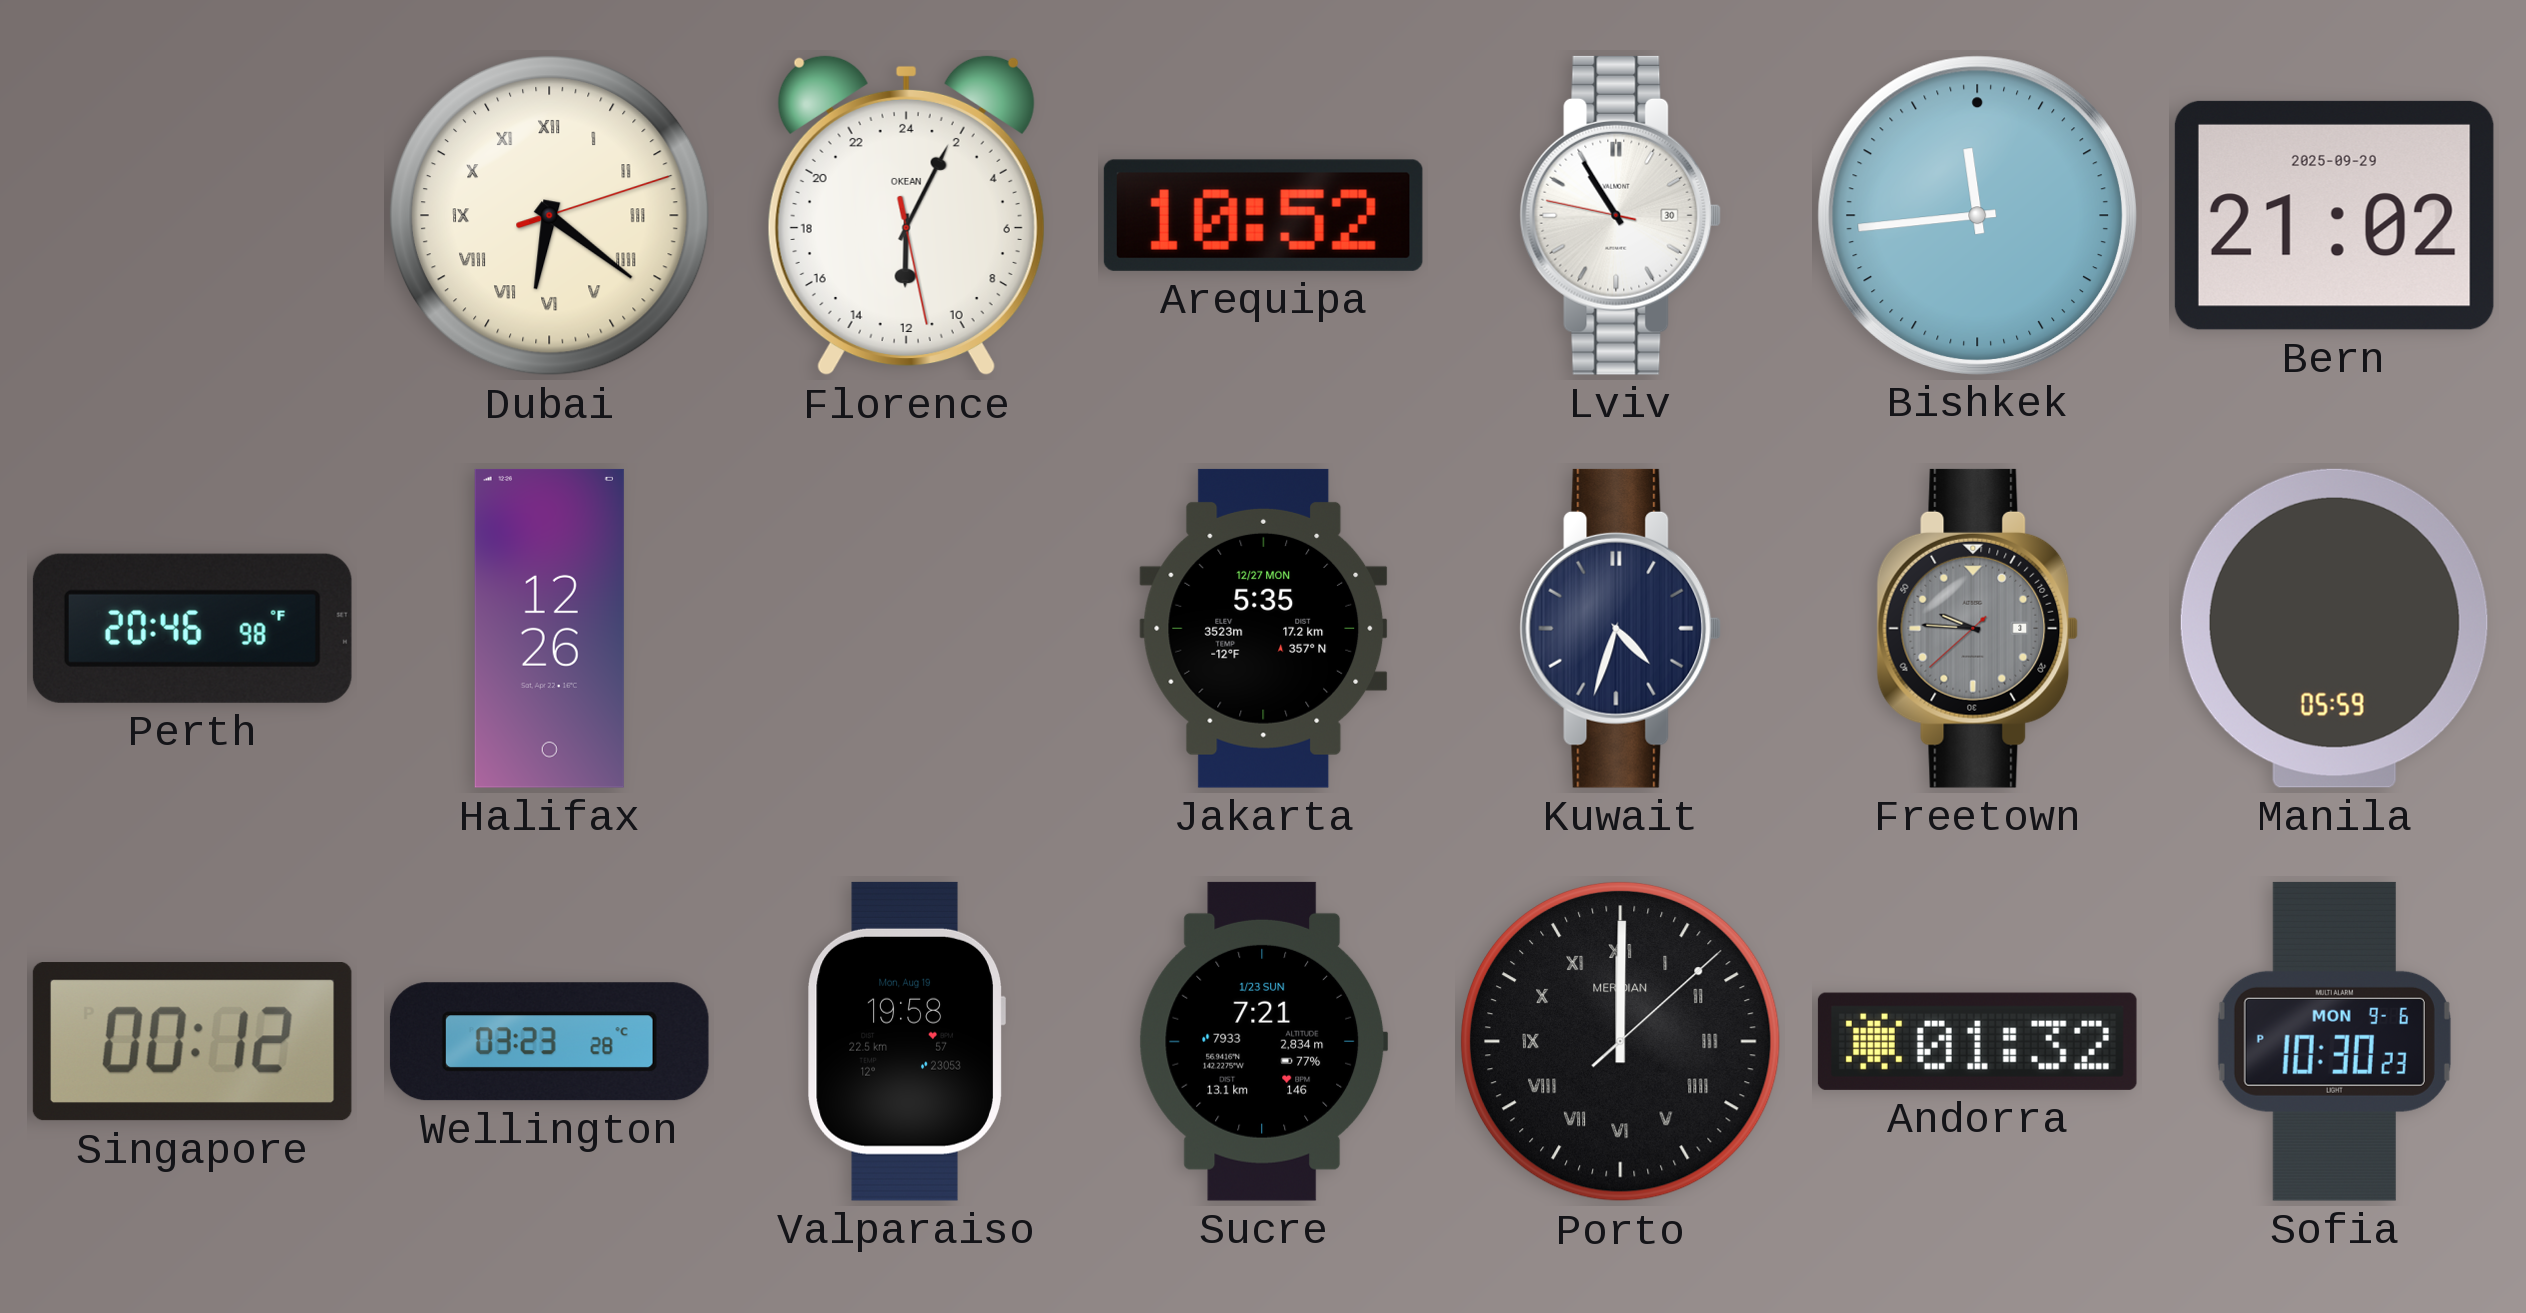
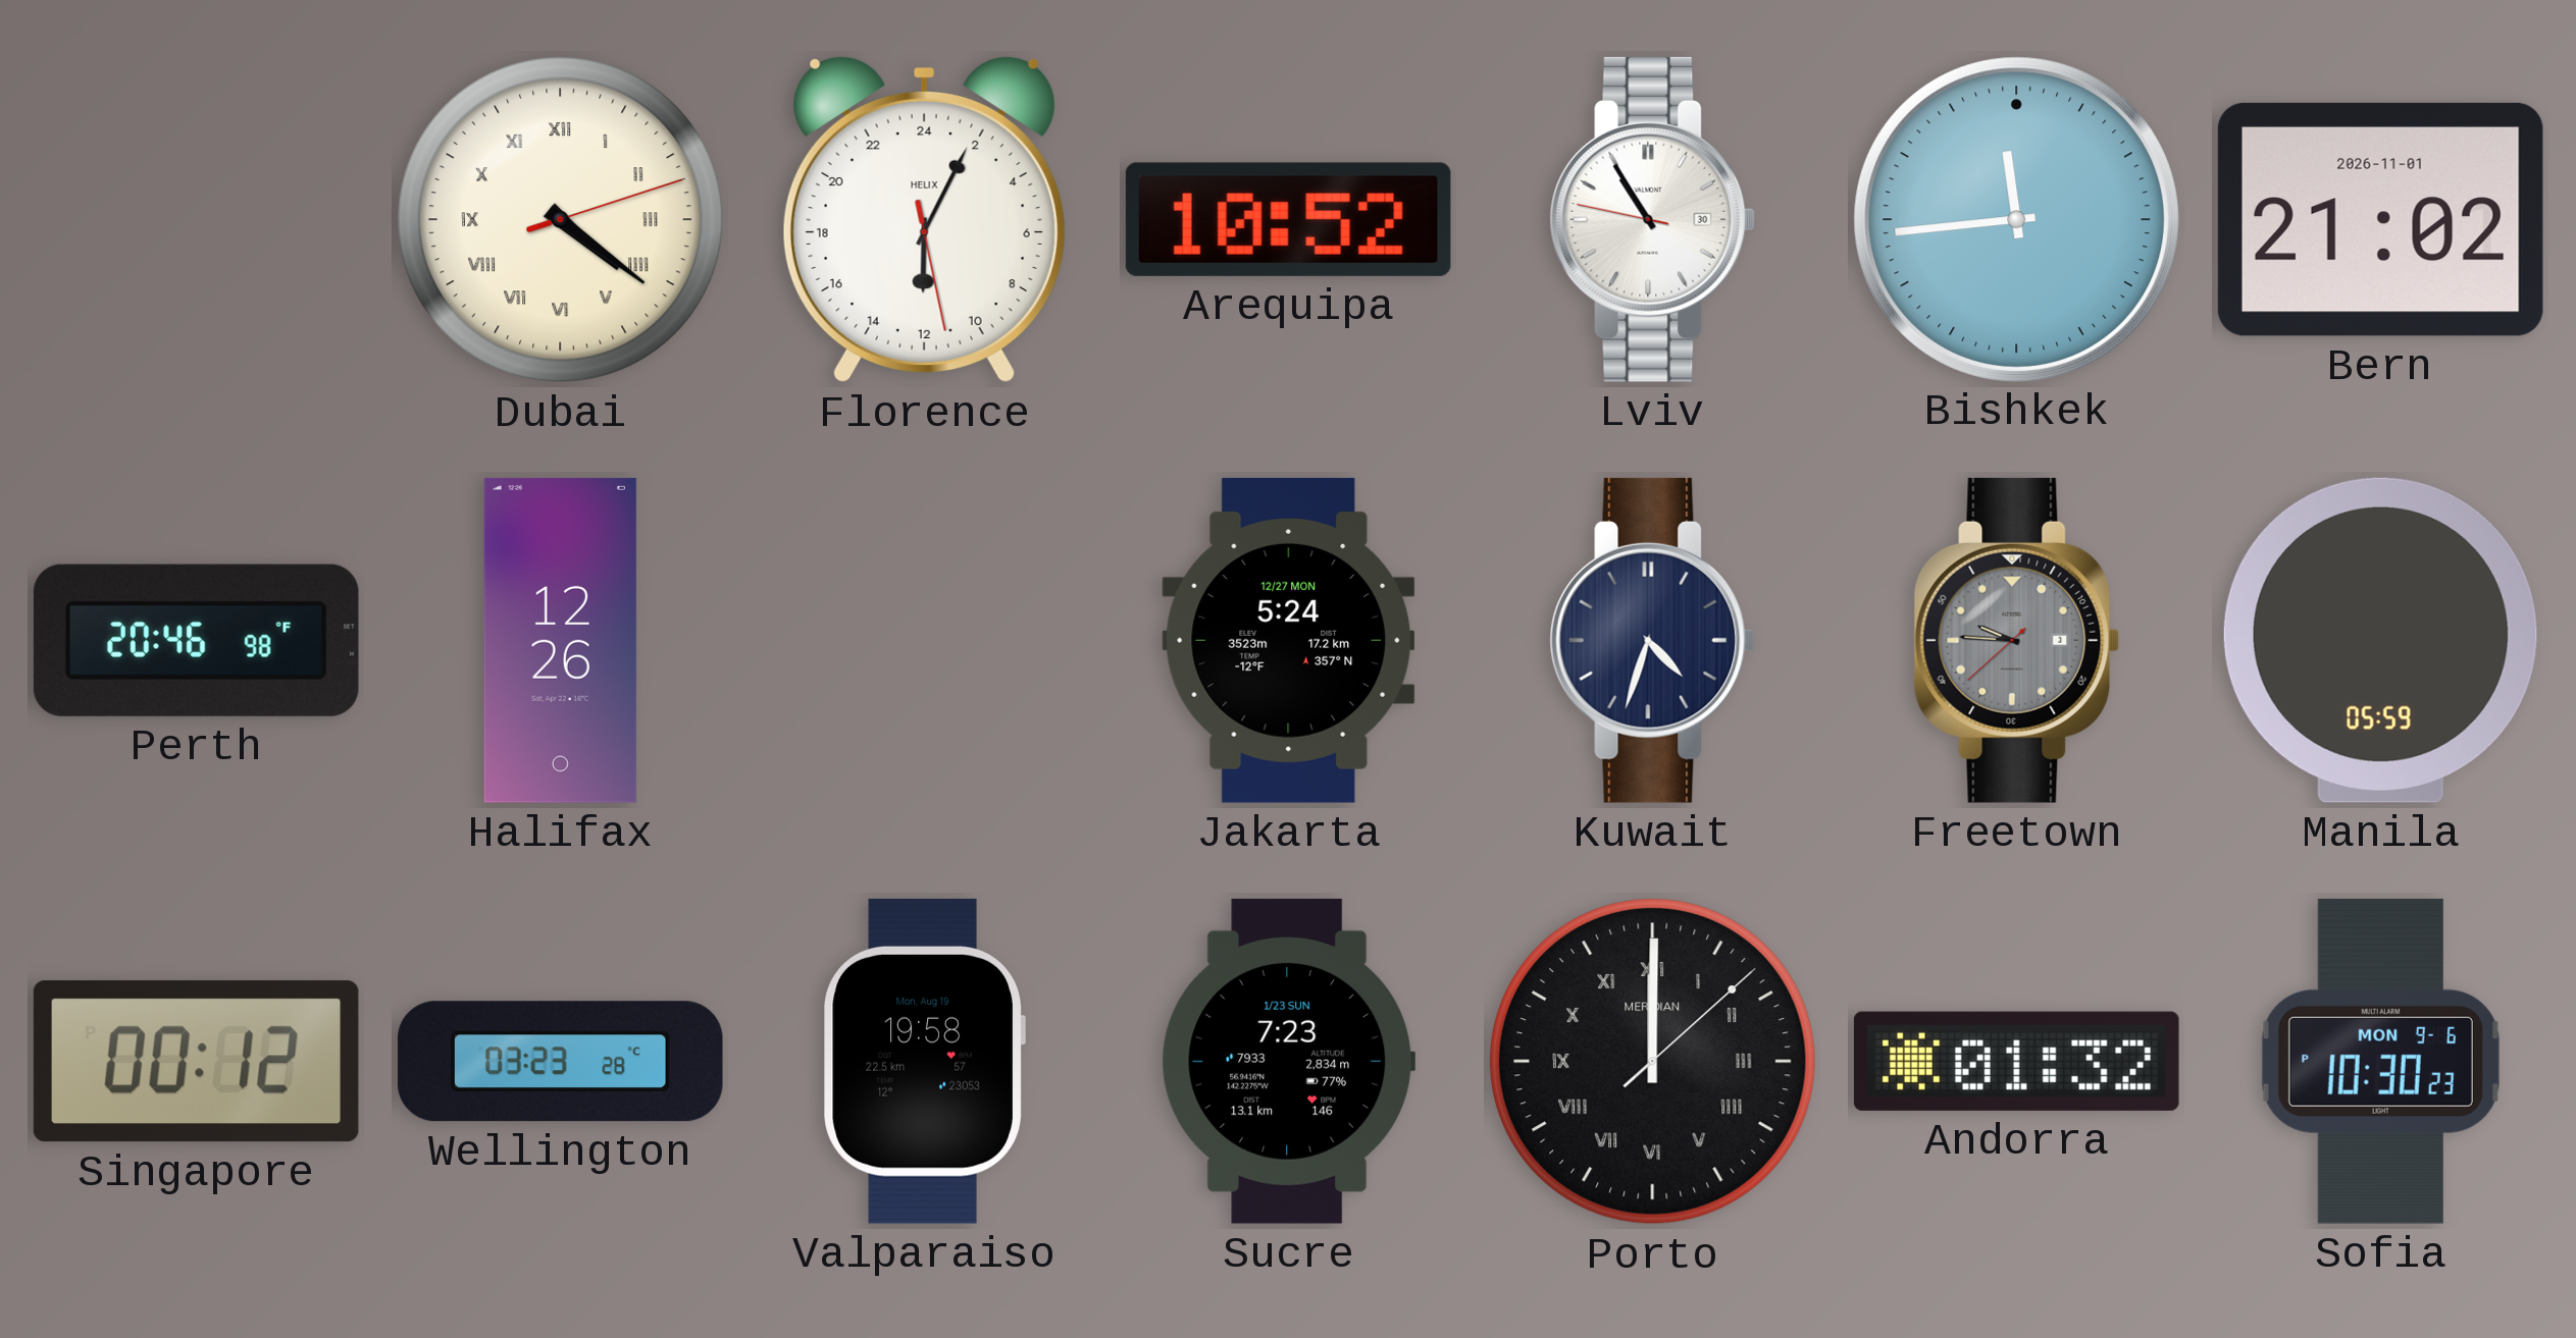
Dubai: 6:21 -> 4:21
Florence brand: OKEAN -> HELIX
Bern date: 2025-09-29 -> 2026-11-01
Jakarta: 5:35 -> 5:24
Sucre: 7:21 -> 7:23
